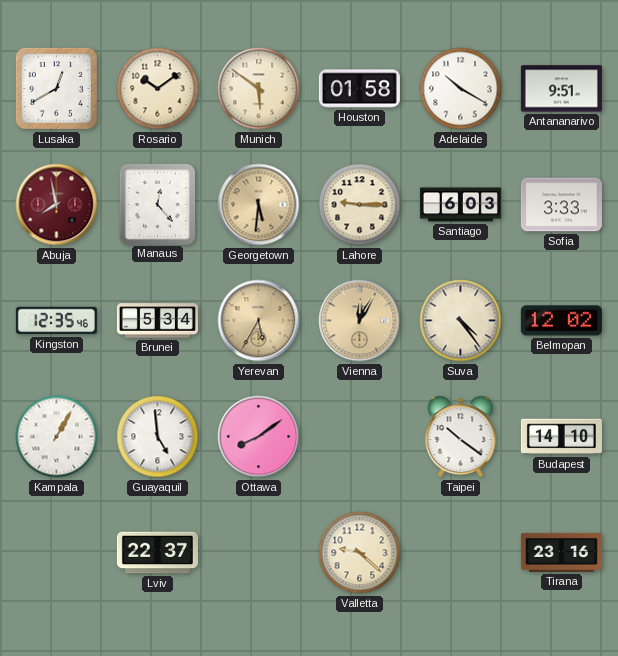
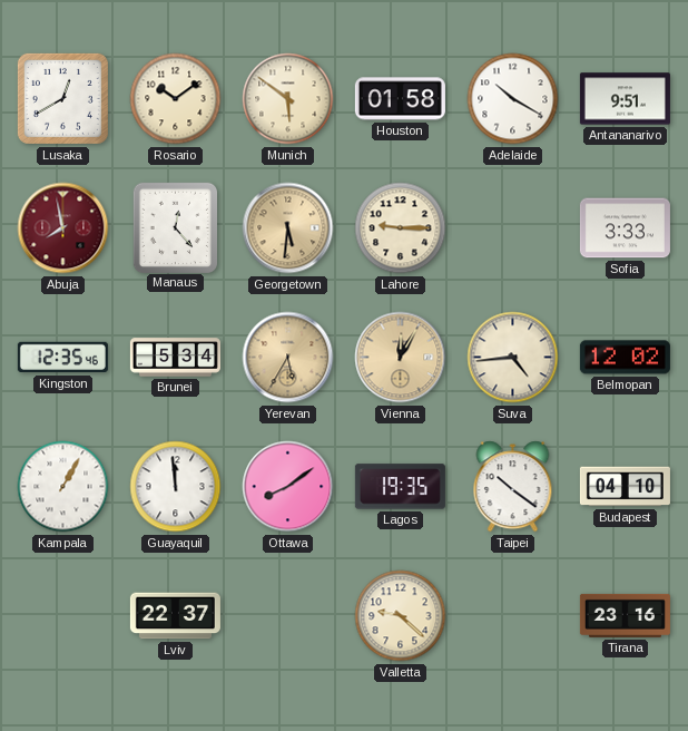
Santiago: 6:03 -> none
Suva: 4:24 -> 4:44
Guayaquil: 4:59 -> 11:59
Lagos: none -> 19:35
Budapest: 14:10 -> 04:10
